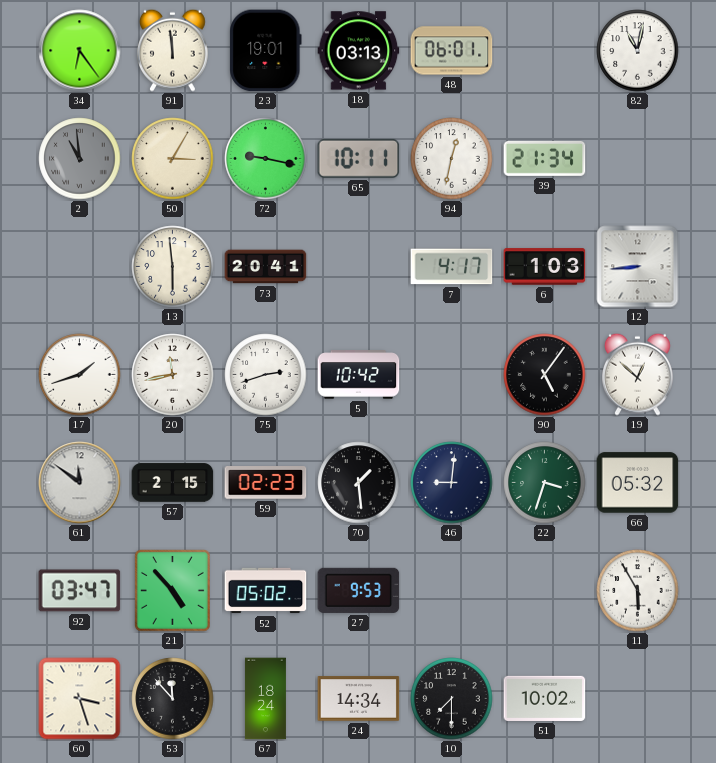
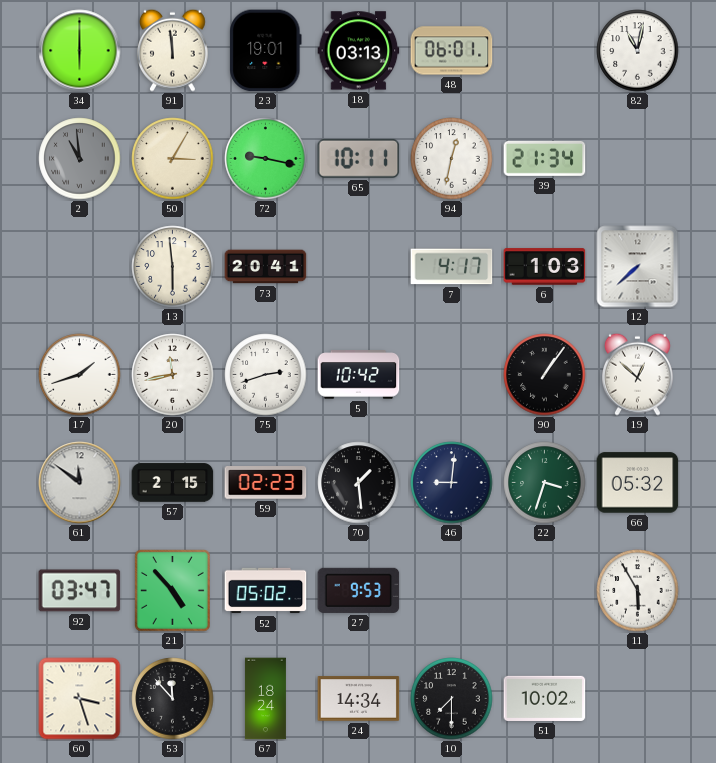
34: 6:24 -> 6:00
12: 8:44 -> 7:38
90: 5:06 -> 1:06
